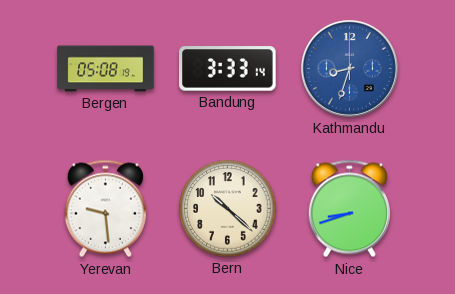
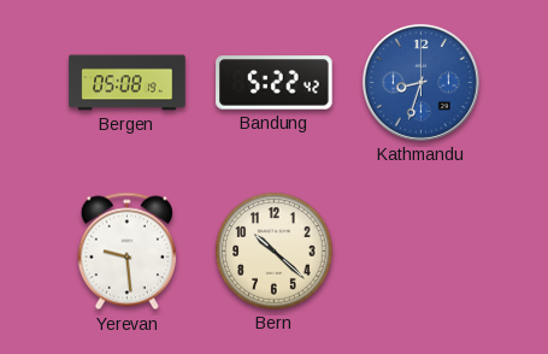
Bandung: 3:33 -> 5:22
Nice: 8:42 -> none
